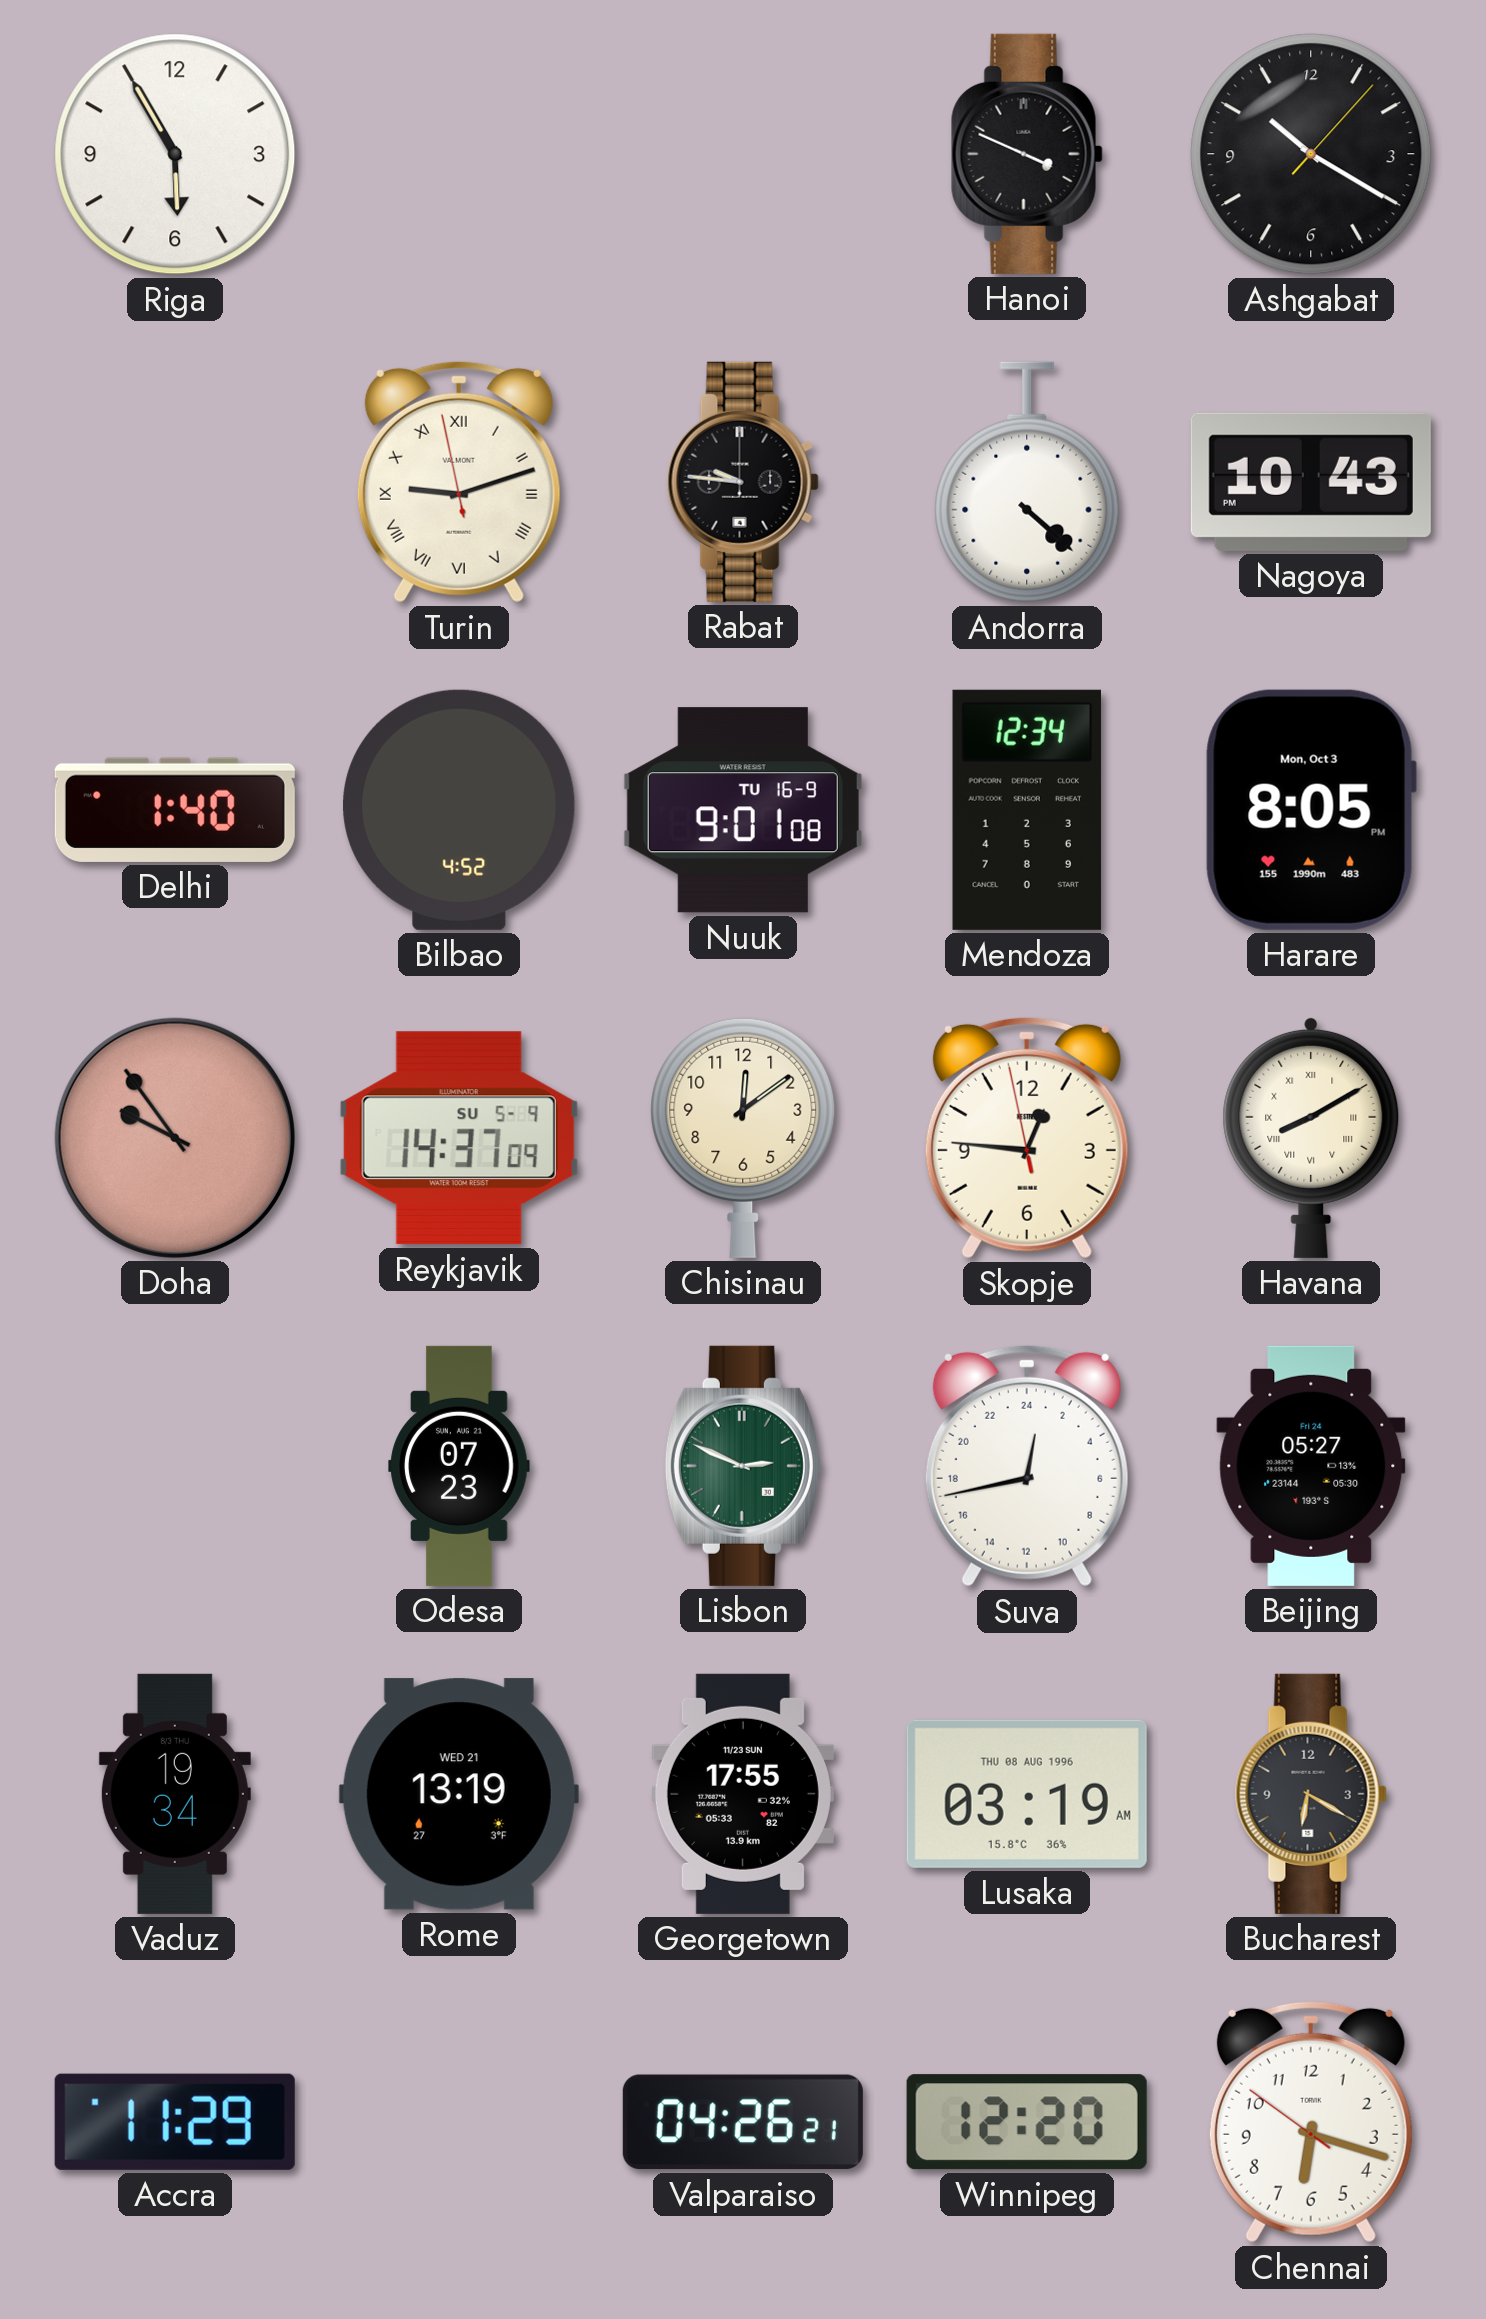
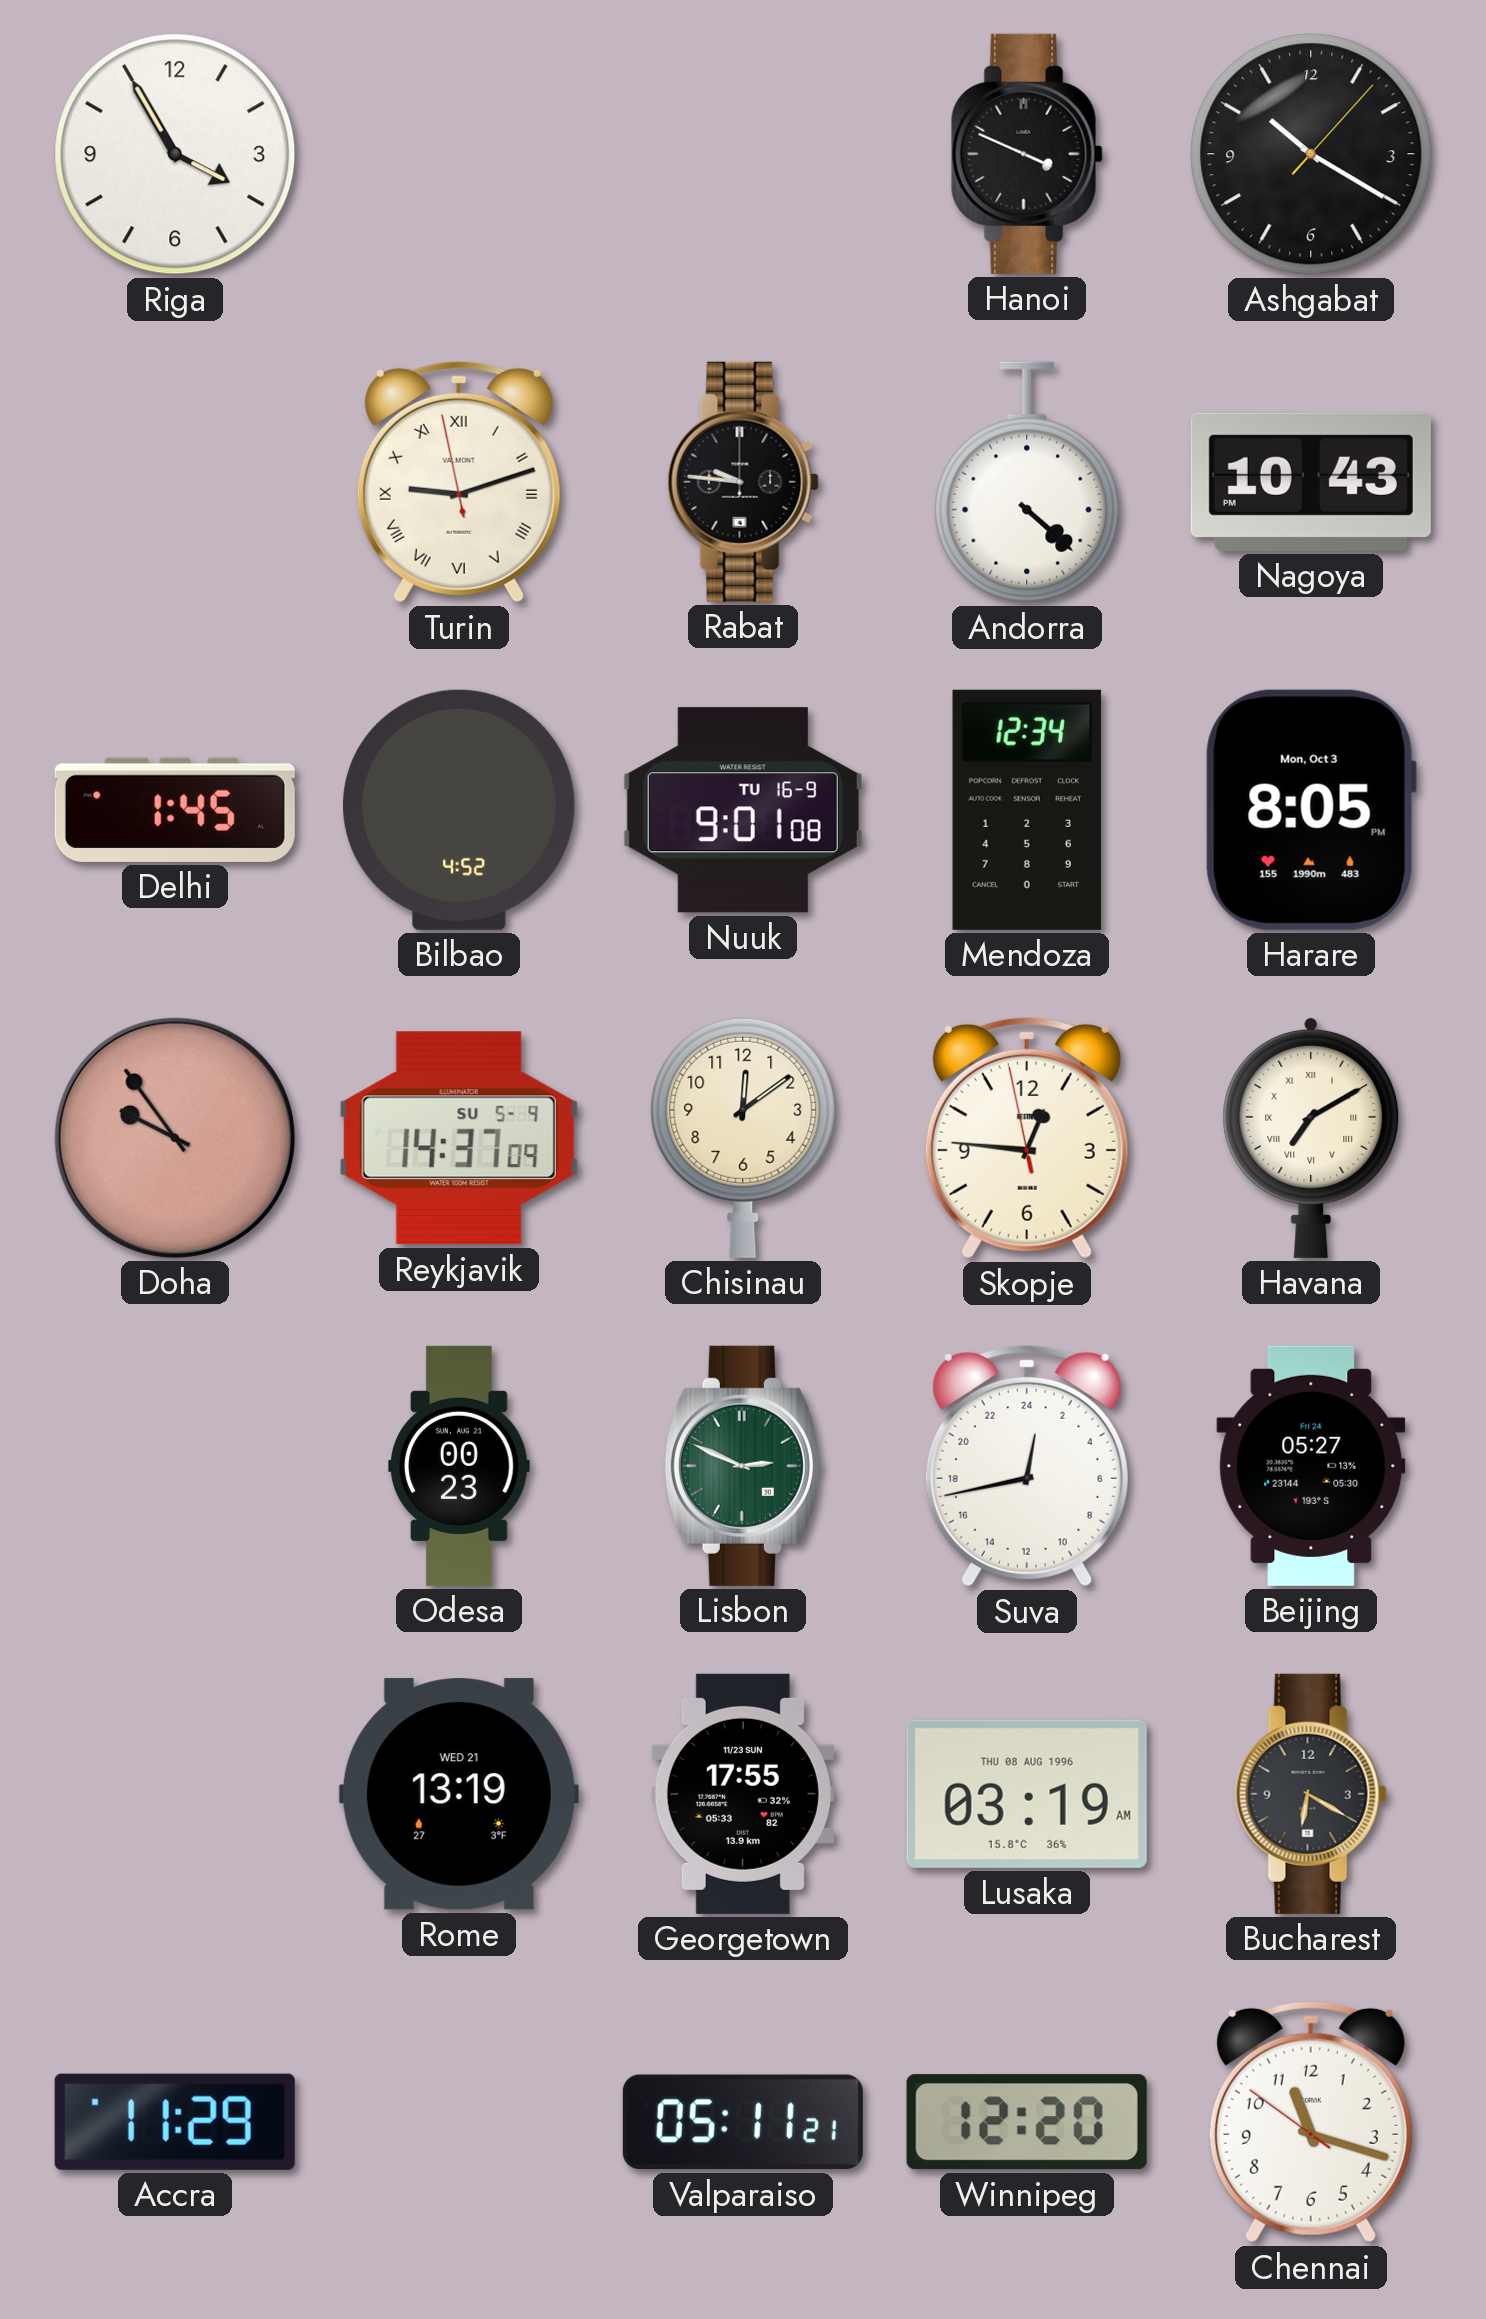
Riga: 5:55 -> 3:55
Delhi: 1:40 -> 1:45
Havana: 8:10 -> 7:10
Odesa: 07:23 -> 00:23
Vaduz: 19:34 -> none
Valparaiso: 04:26 -> 05:11
Chennai: 6:17 -> 11:17
